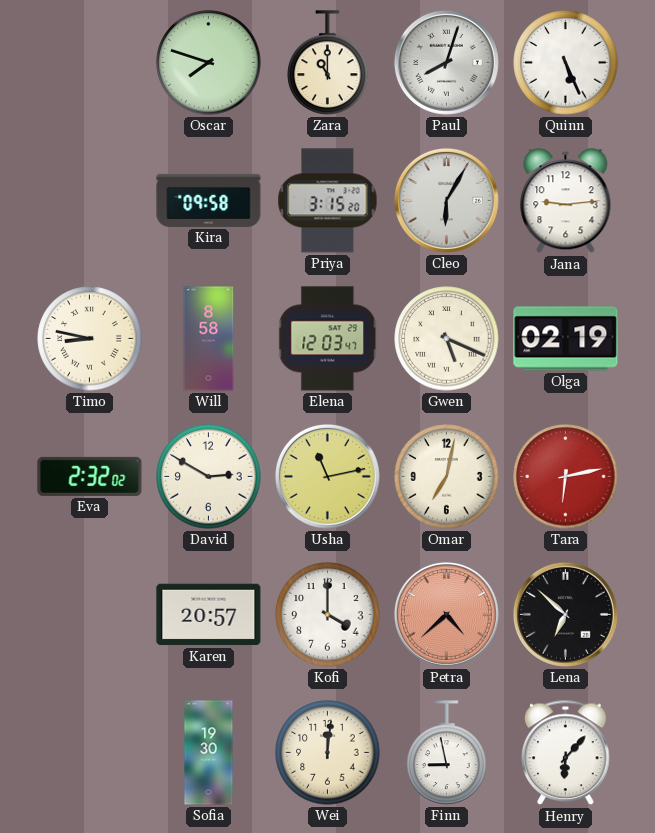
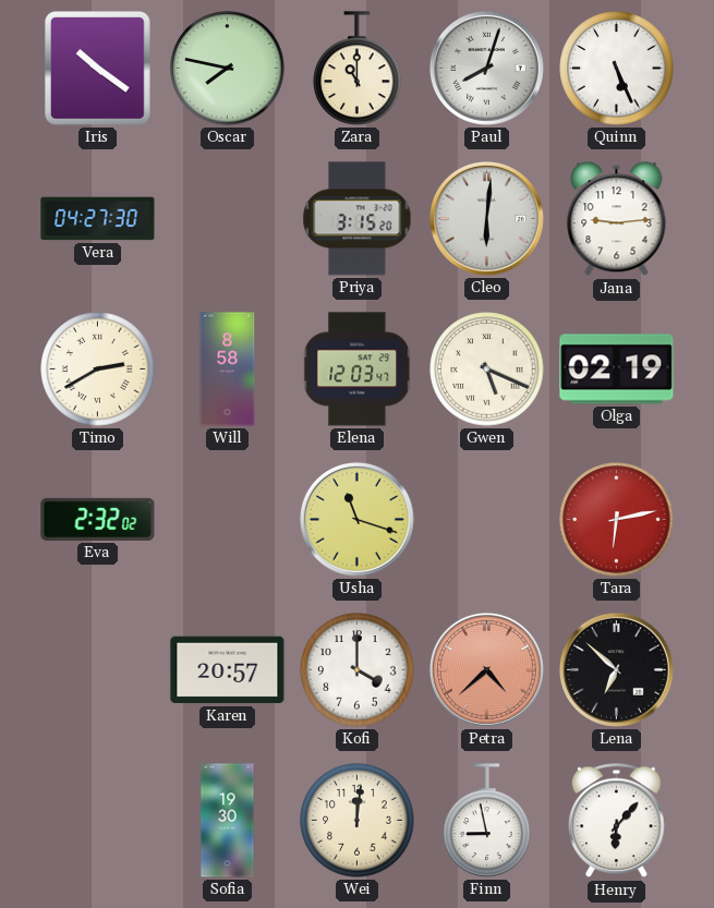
Iris: none -> 10:21
Oscar: 7:48 -> 7:47
Vera: none -> 04:27
Kira: 09:58 -> none
Cleo: 6:05 -> 6:01
Timo: 8:47 -> 2:40
David: 2:50 -> none
Usha: 11:13 -> 11:18
Omar: 7:02 -> none
